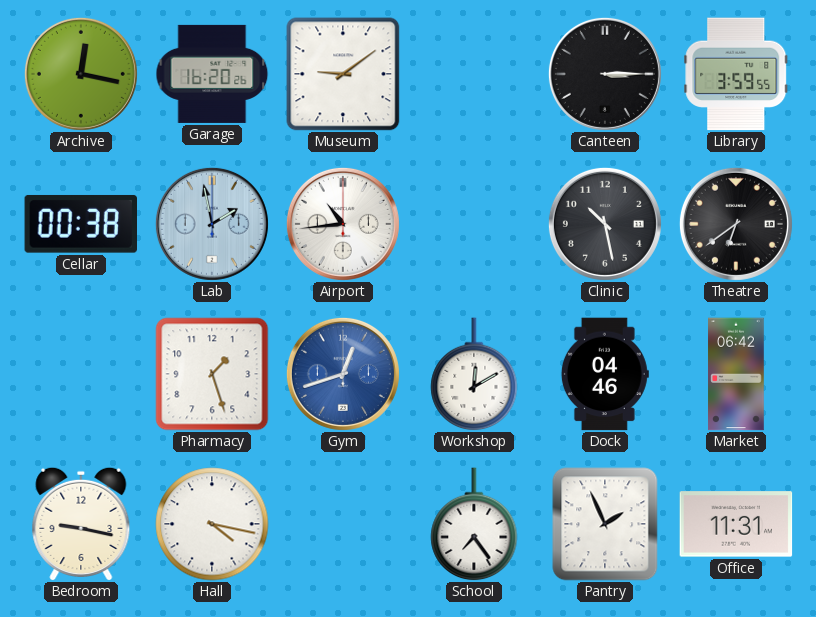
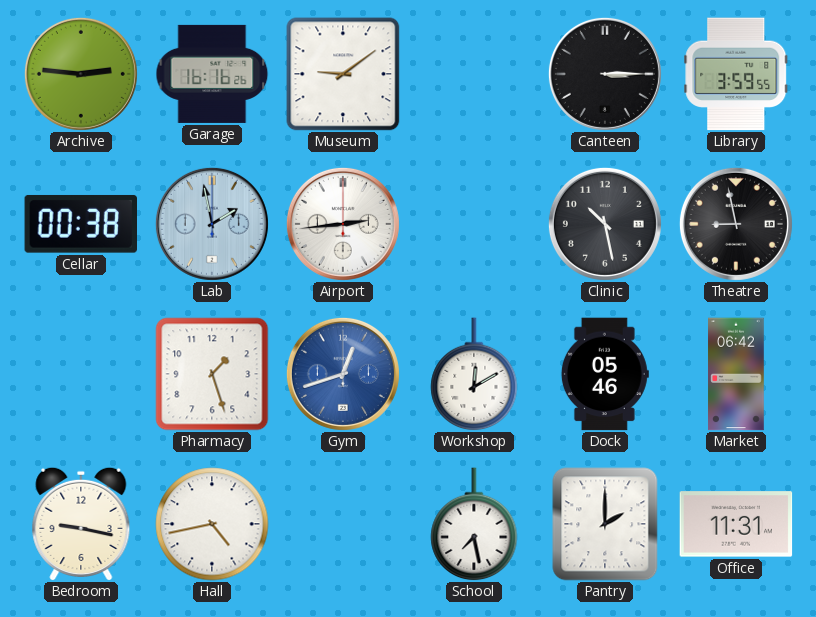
Archive: 12:17 -> 2:46
Garage: 16:20 -> 16:16
Airport: 10:44 -> 2:44
Theatre: 6:39 -> 8:58
Dock: 04:46 -> 05:46
Hall: 4:17 -> 4:43
School: 7:24 -> 7:28
Pantry: 1:56 -> 2:00
